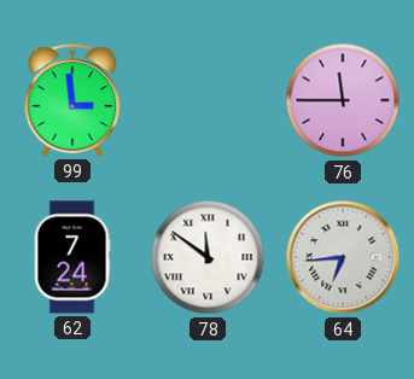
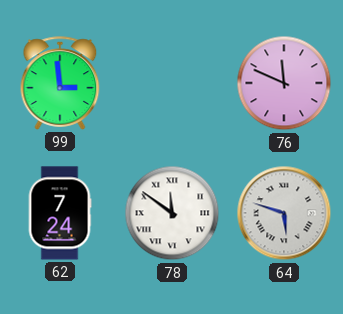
76: 11:45 -> 11:49
64: 6:44 -> 5:48
